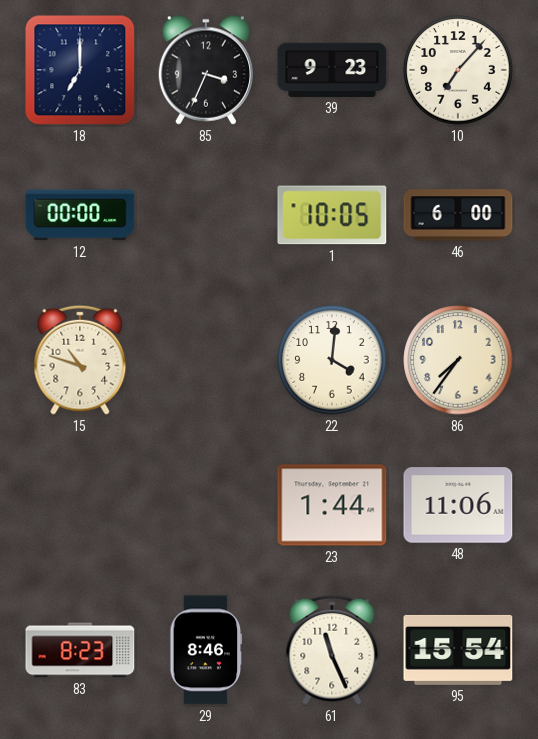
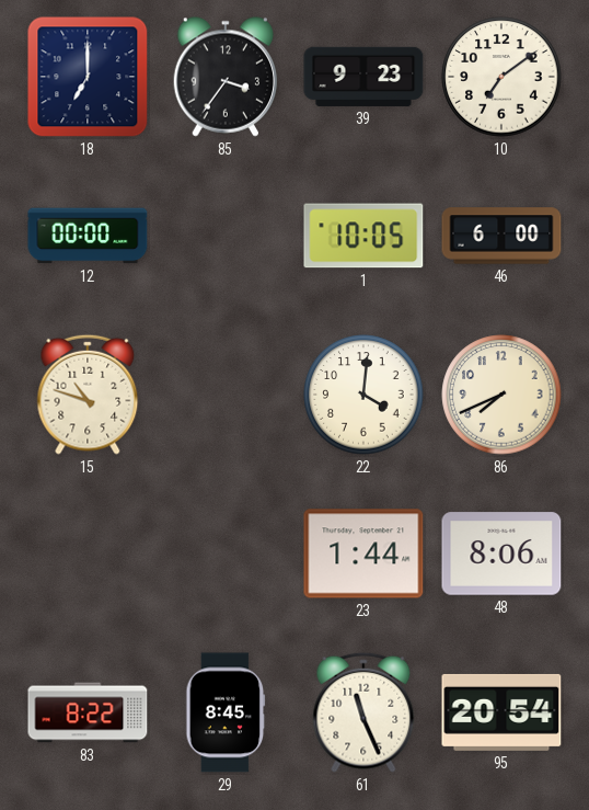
85: 3:34 -> 3:36
10: 7:07 -> 7:09
86: 7:36 -> 7:41
48: 11:06 -> 8:06
83: 8:23 -> 8:22
29: 8:46 -> 8:45
95: 15:54 -> 20:54
